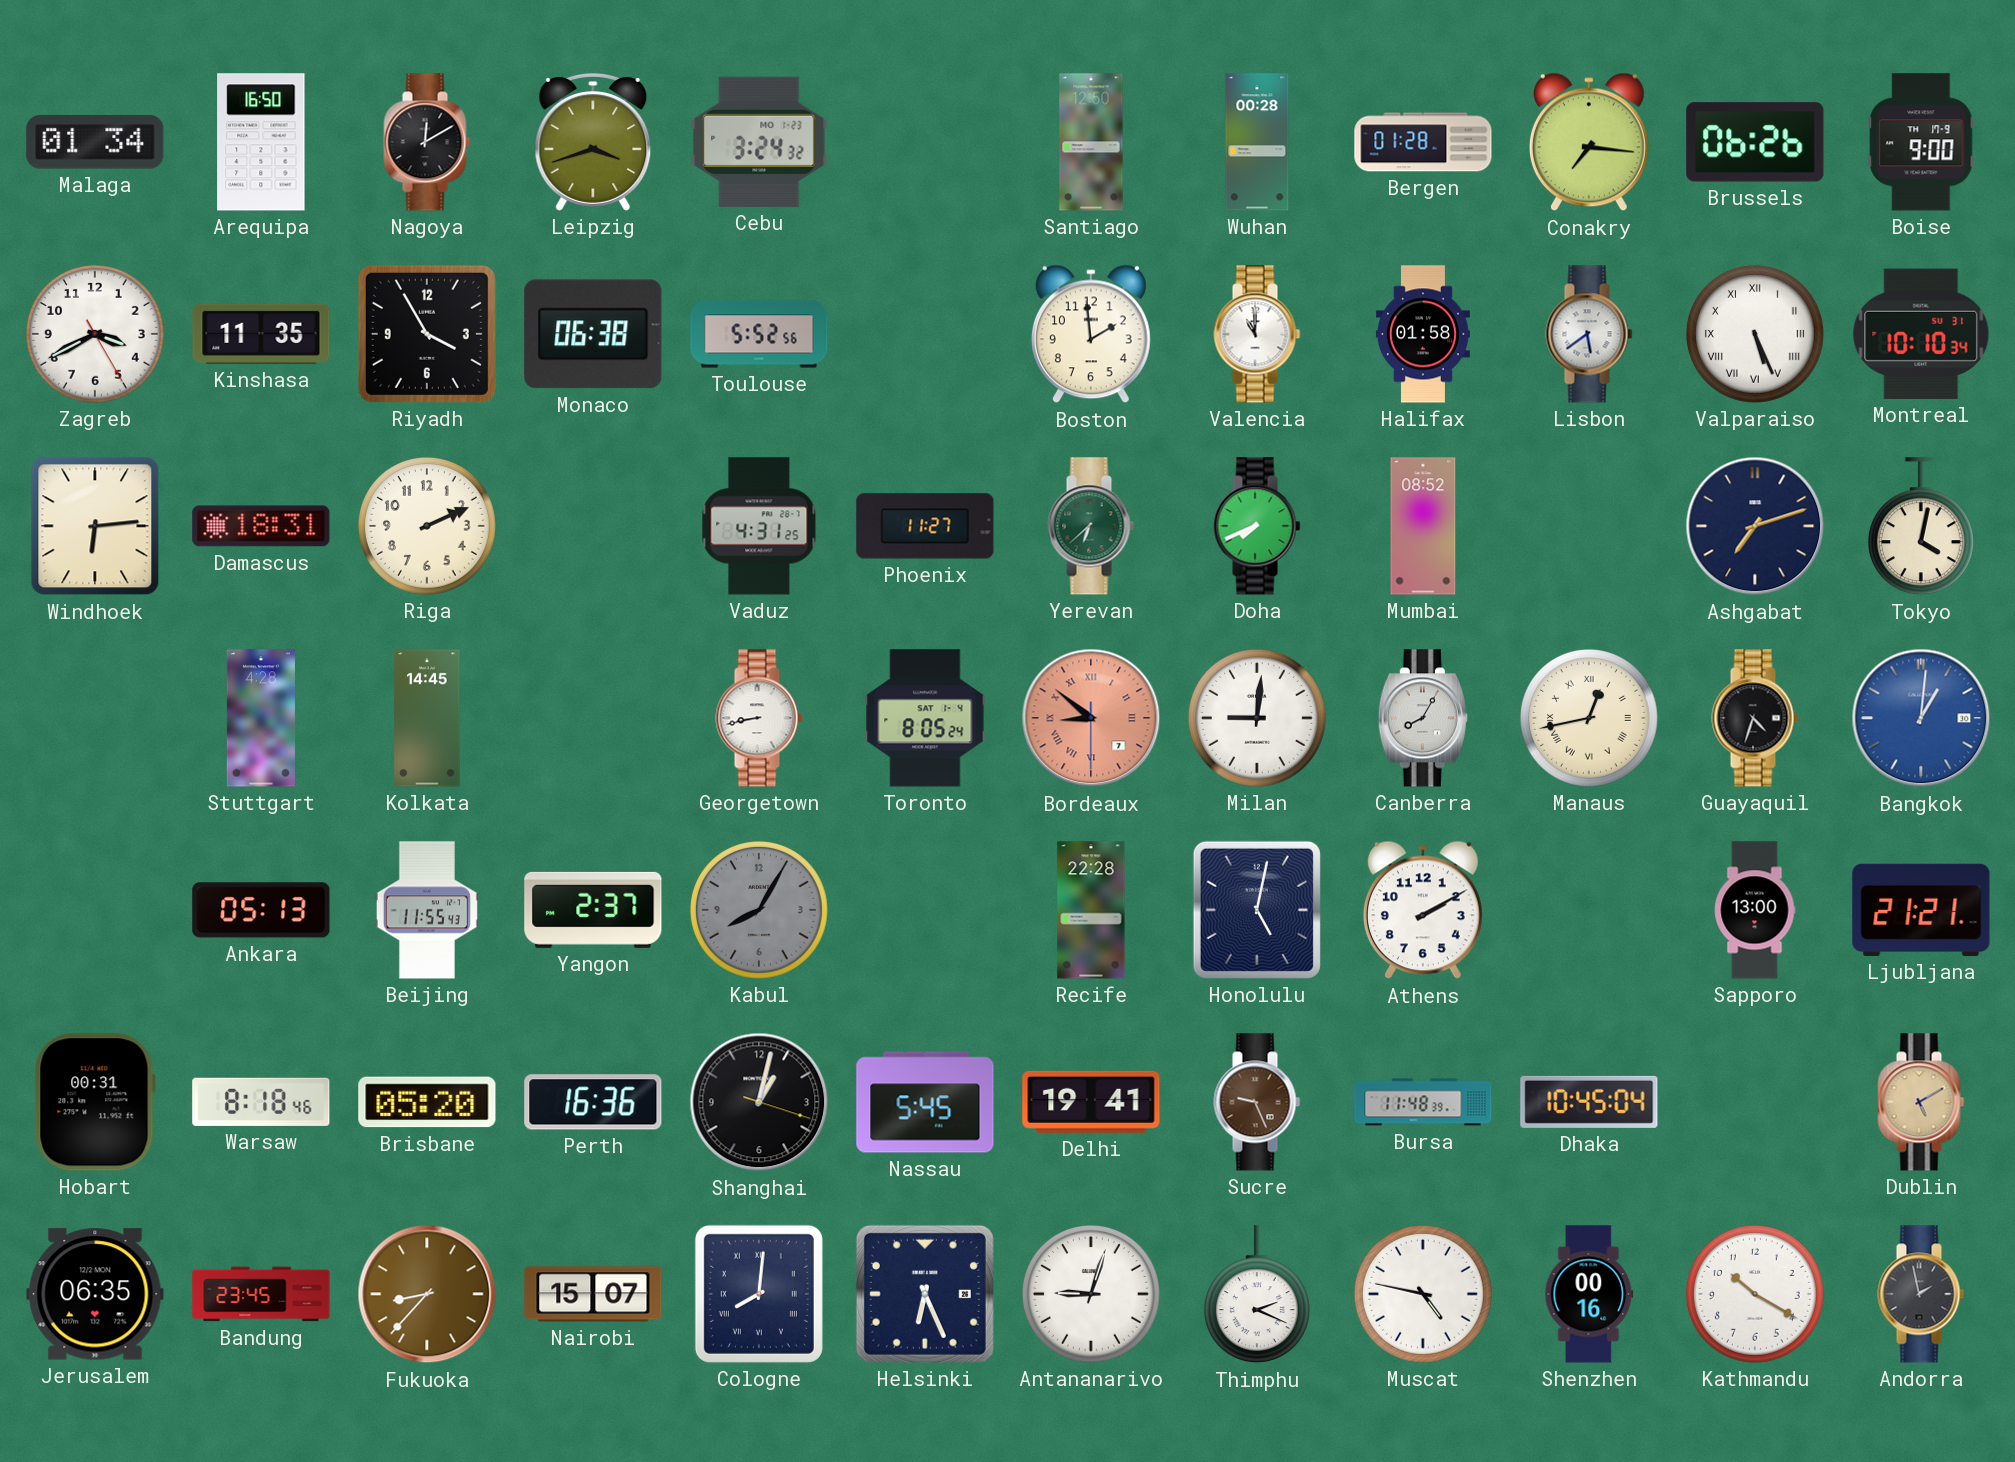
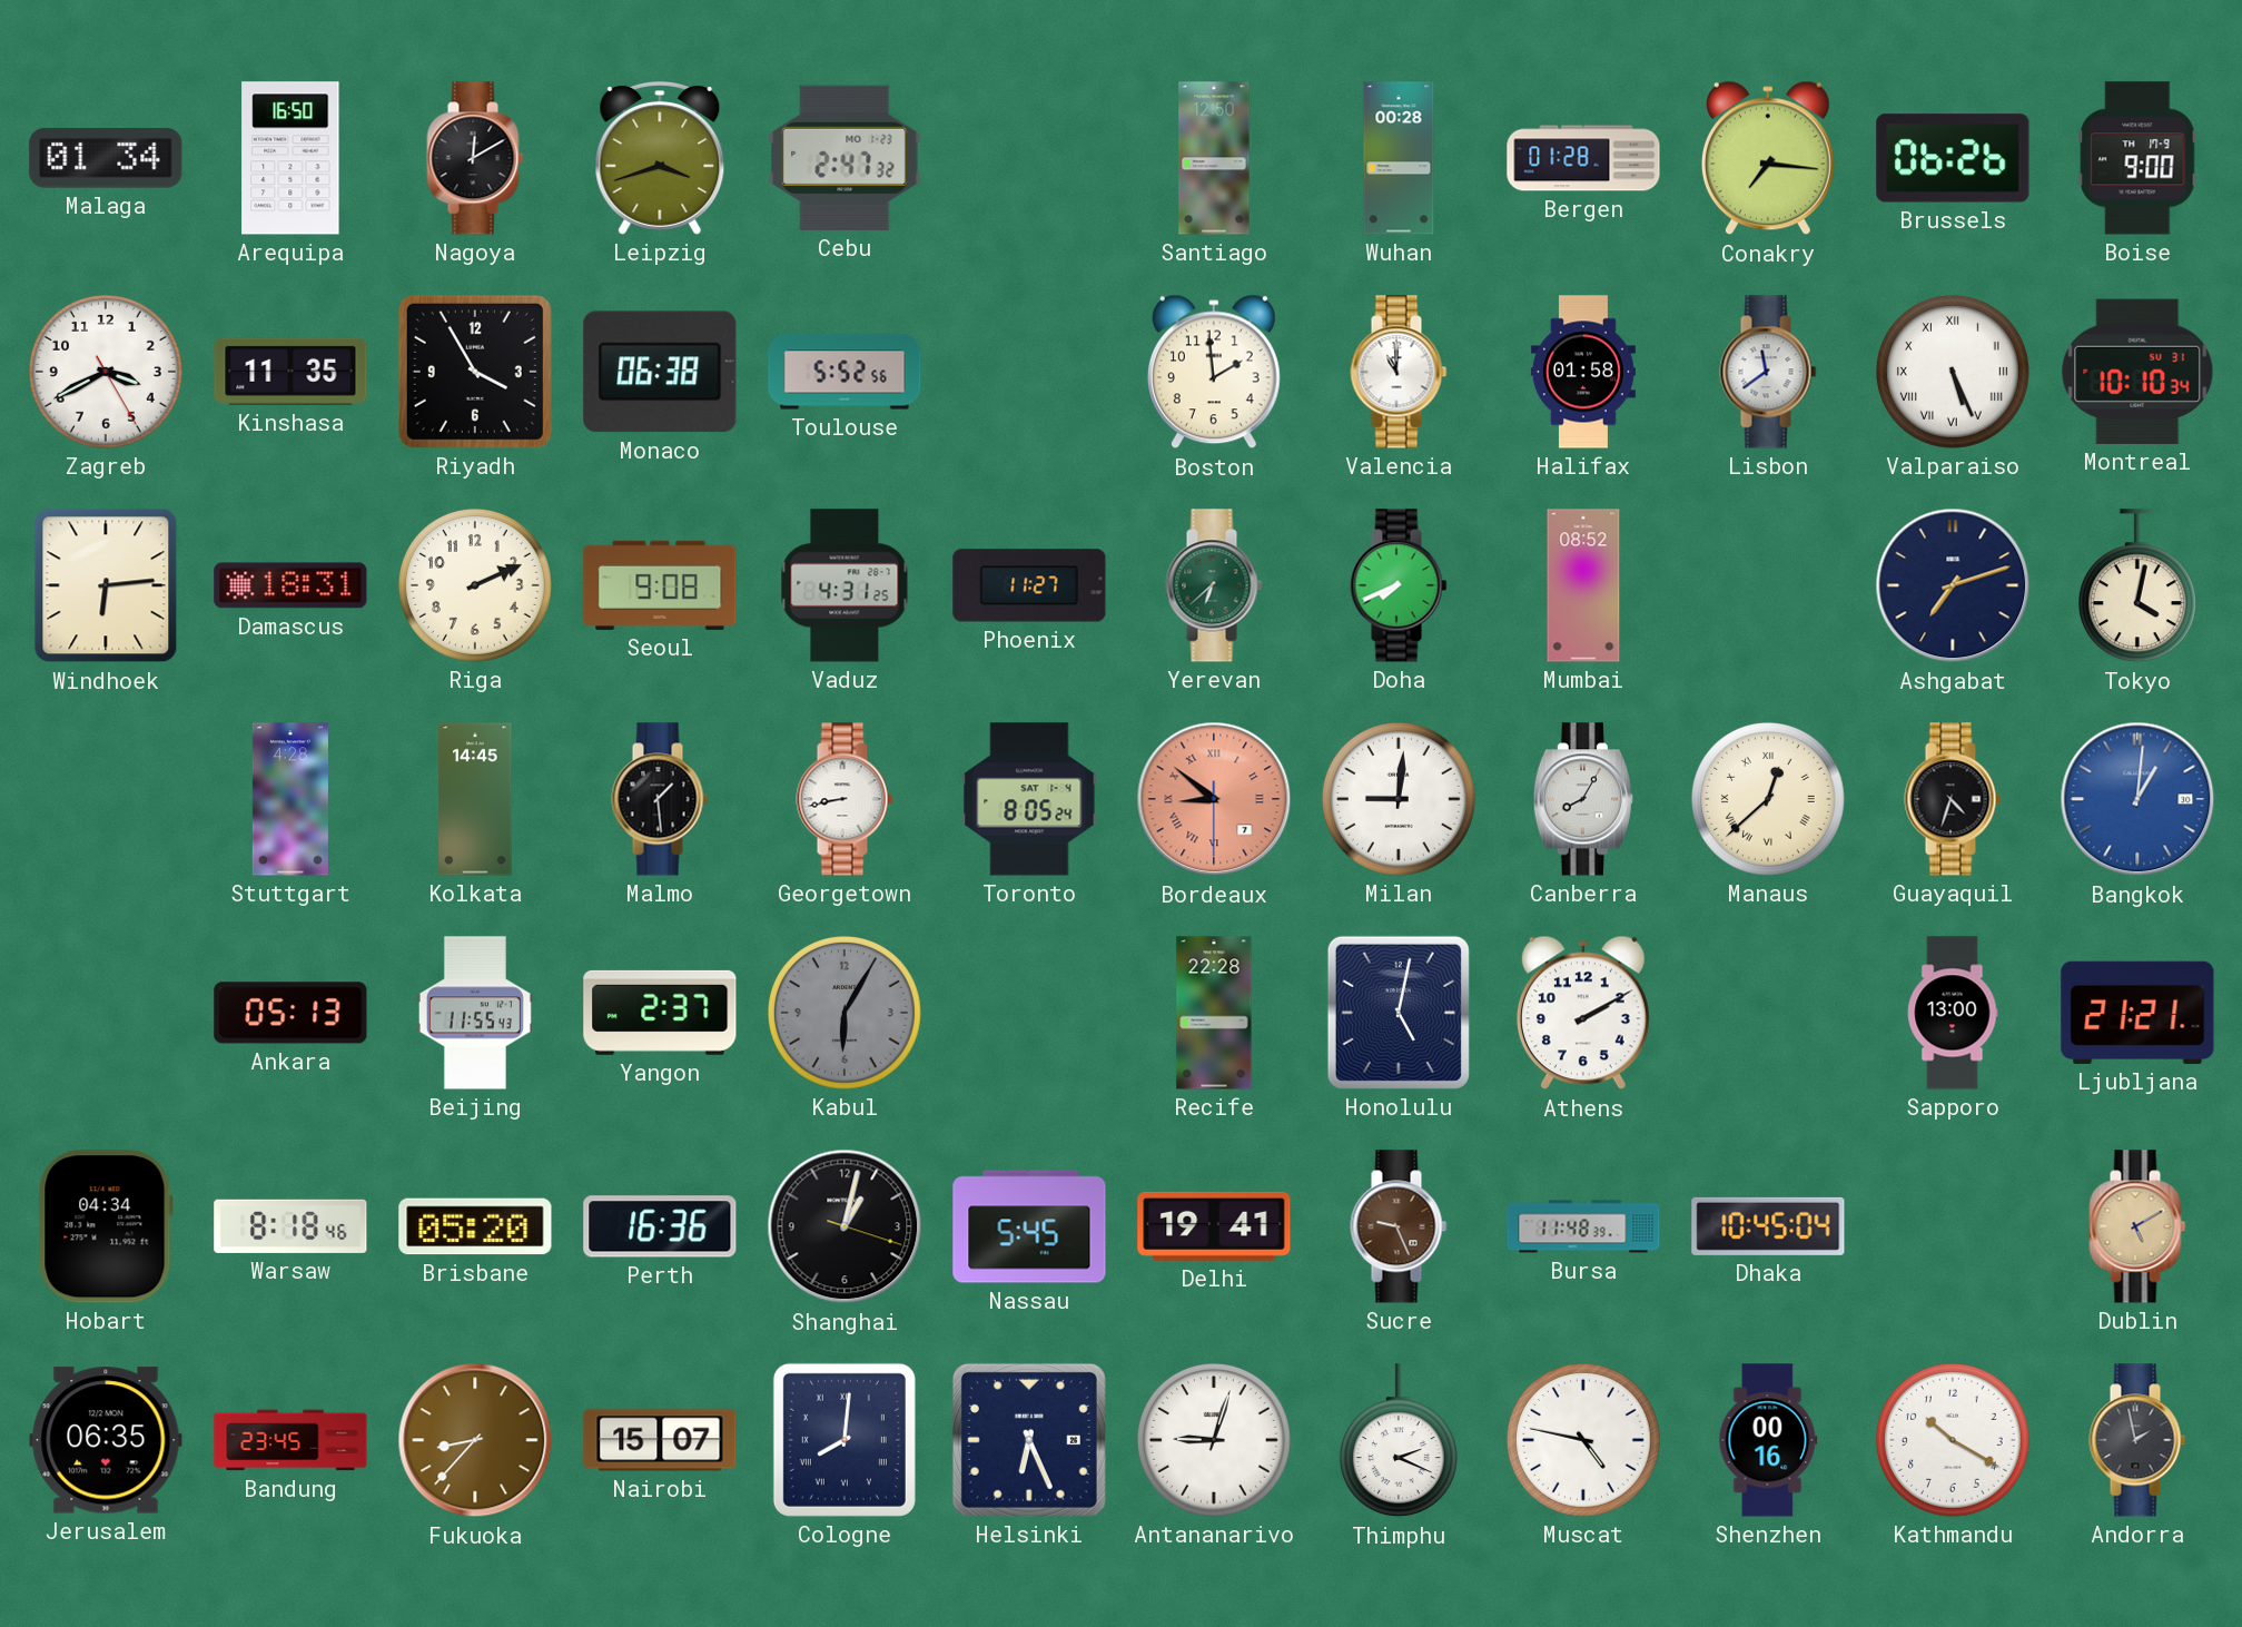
Cebu: 3:24 -> 2:47
Lisbon: 5:39 -> 11:39
Seoul: none -> 9:08
Malmo: none -> 1:29
Manaus: 12:43 -> 12:38
Kabul: 8:05 -> 6:05
Hobart: 00:31 -> 04:34
